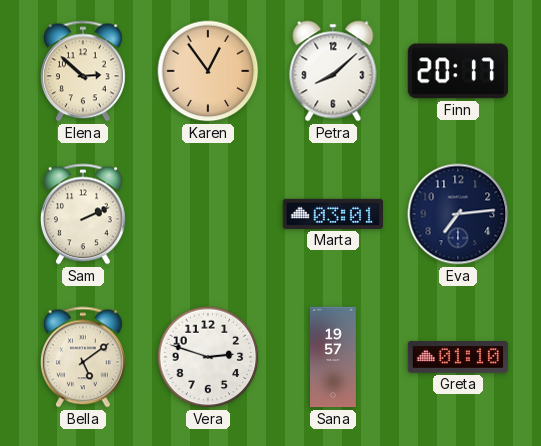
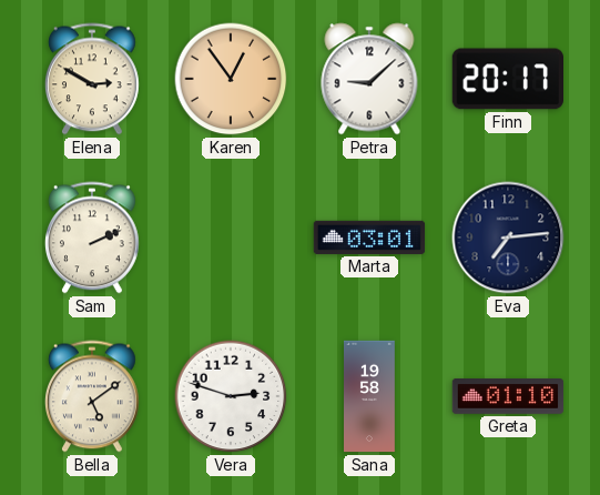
Elena: 2:52 -> 2:50
Petra: 8:08 -> 9:08
Sana: 19:57 -> 19:58
